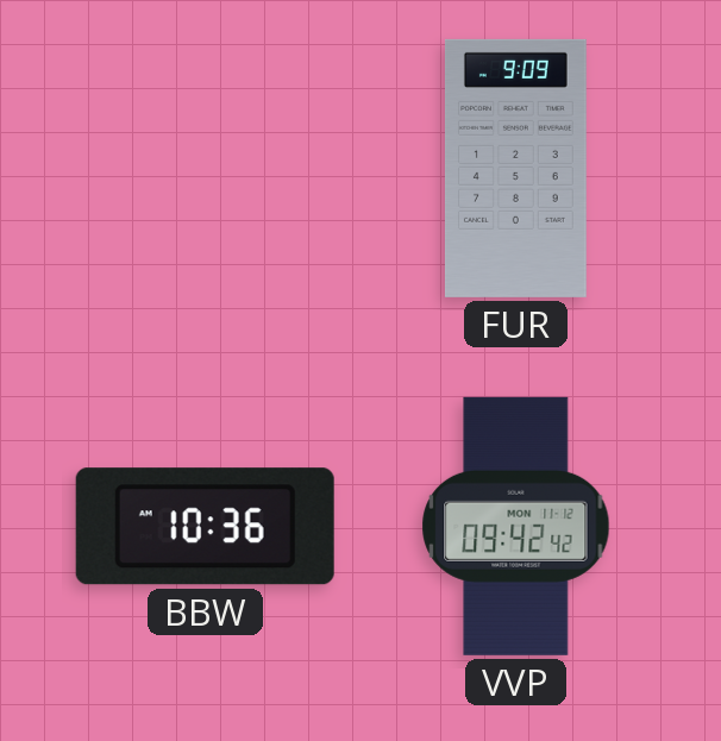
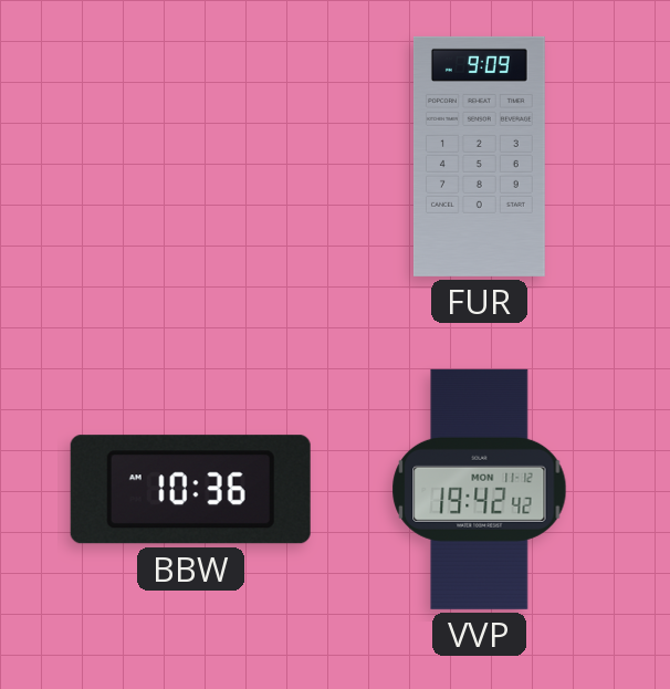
VVP: 09:42 -> 19:42
